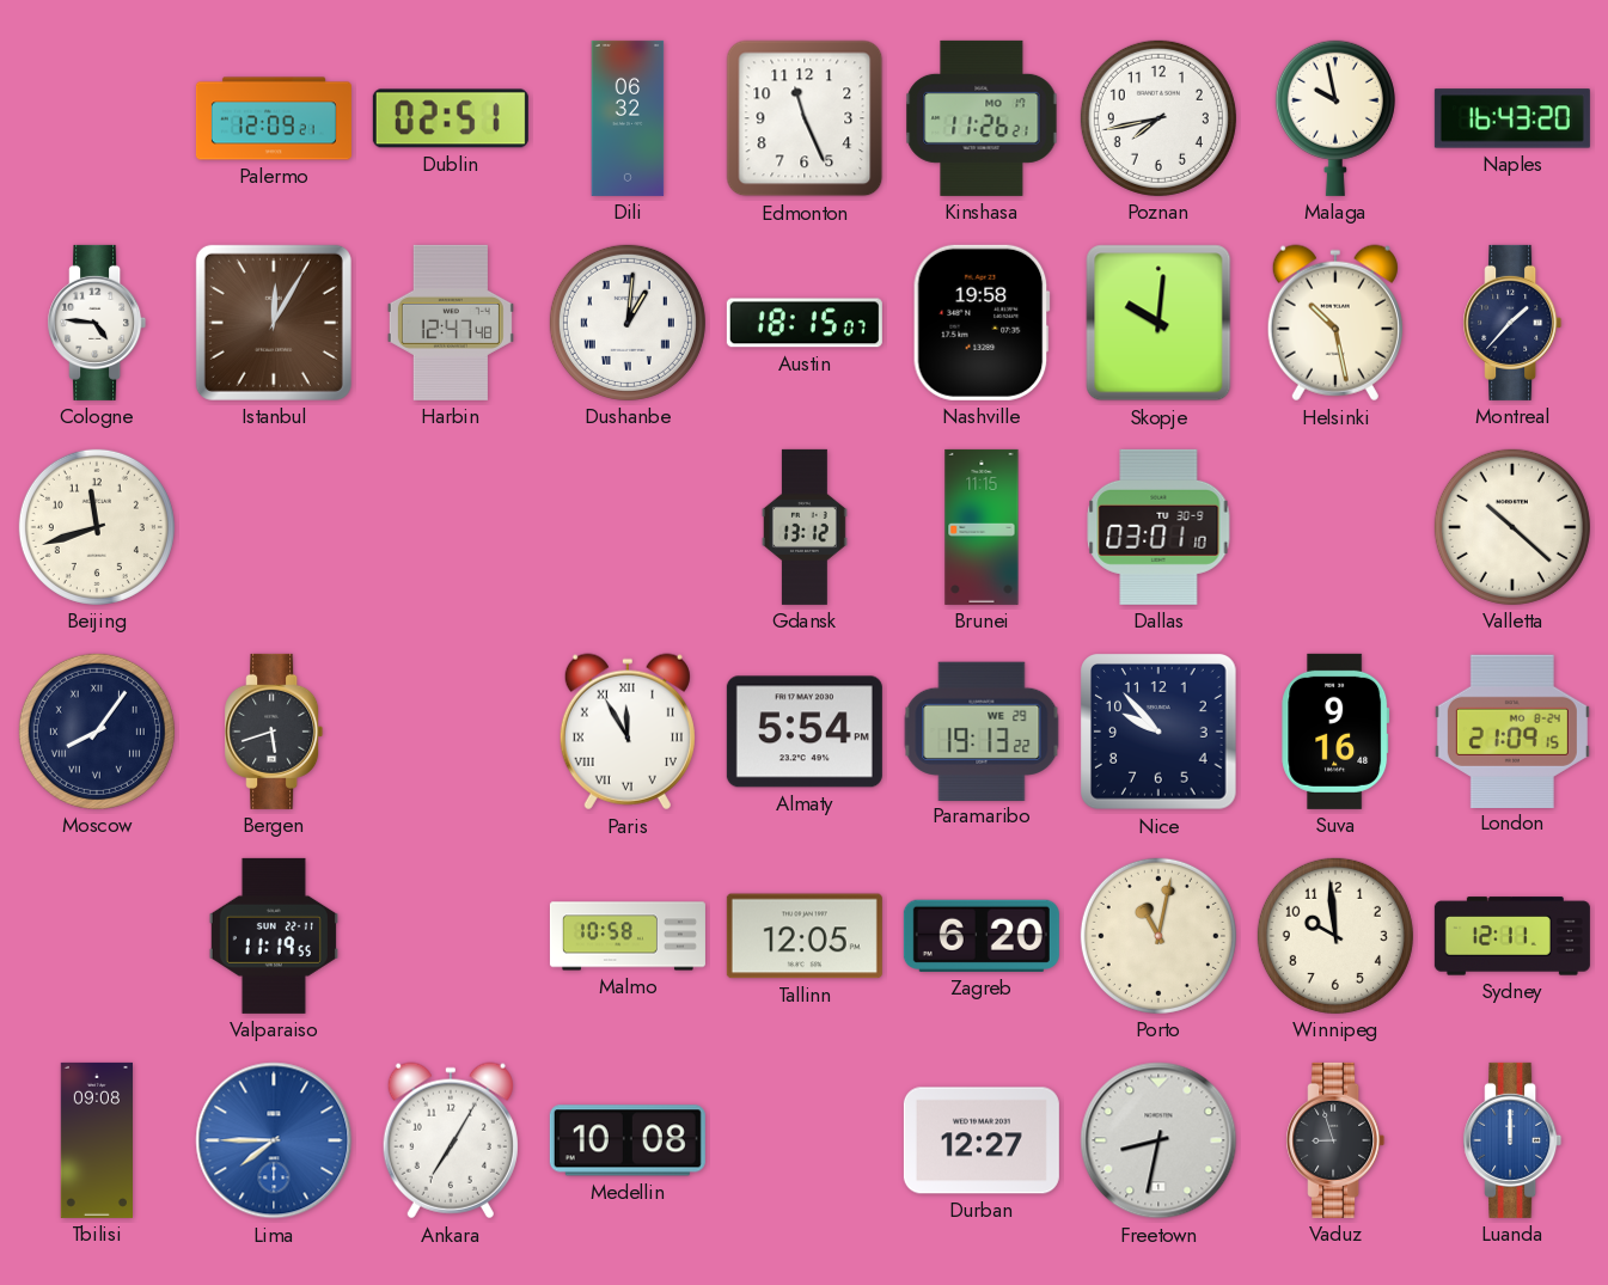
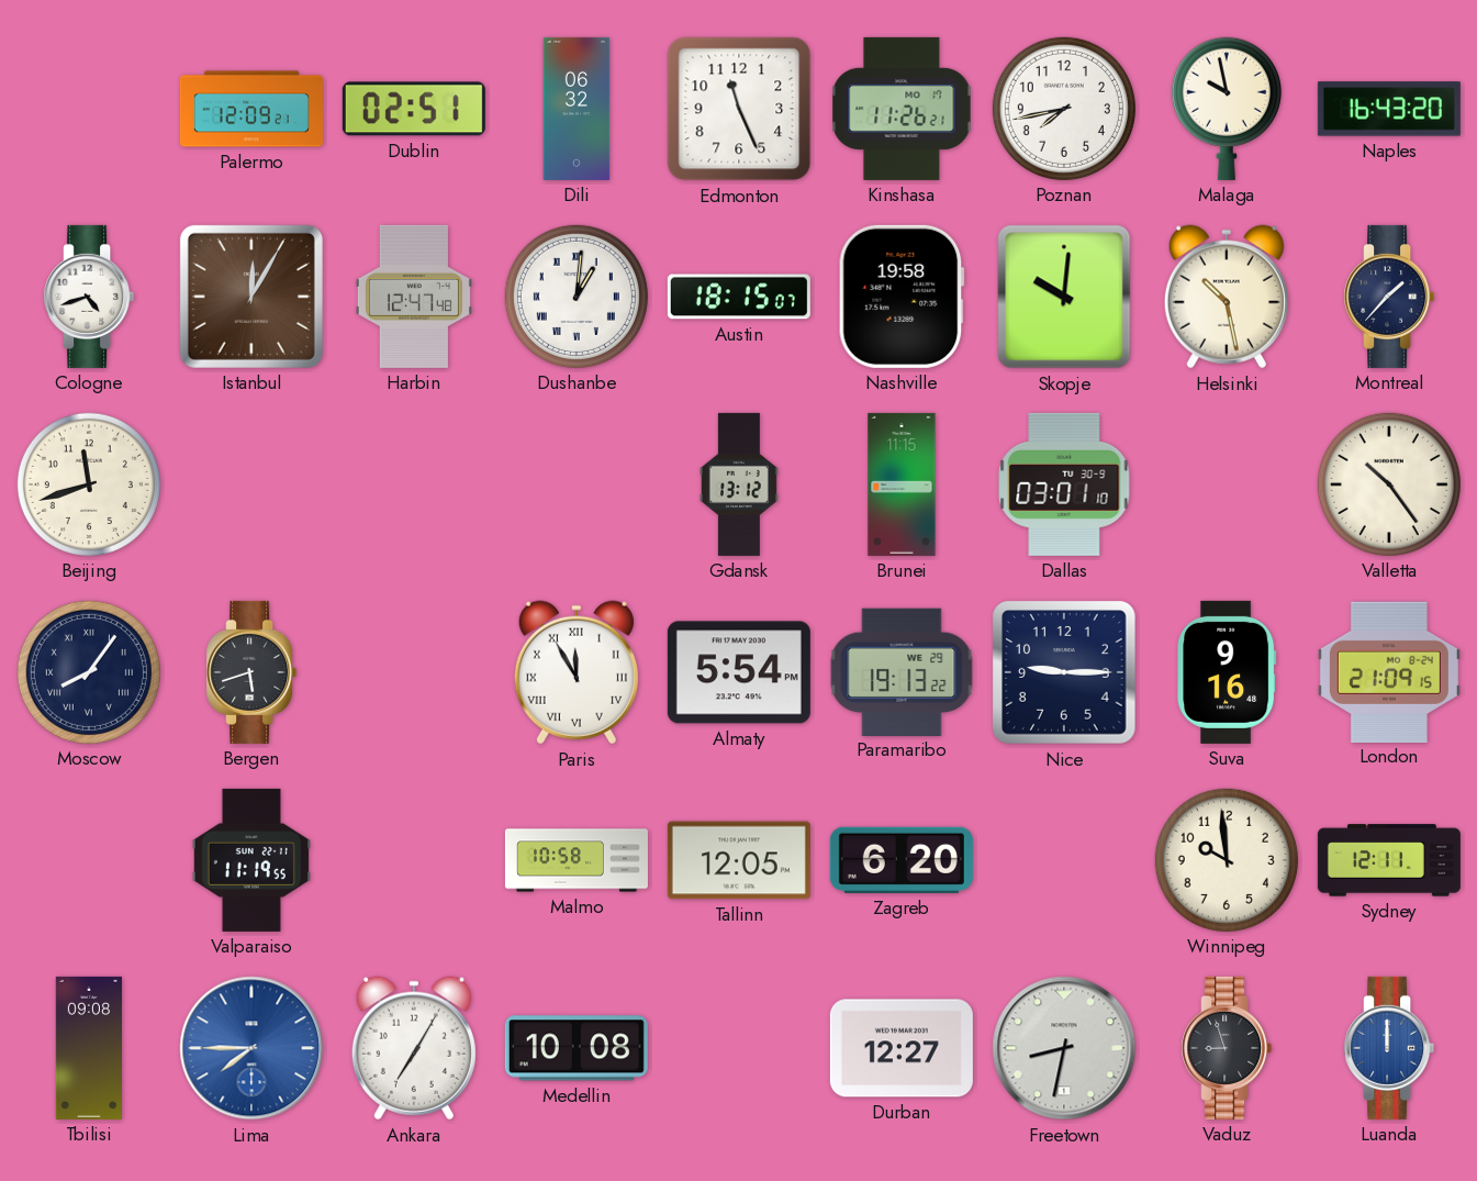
Cologne: 4:46 -> 4:42
Valletta: 10:22 -> 10:24
Nice: 9:53 -> 9:15
Porto: 11:02 -> none
